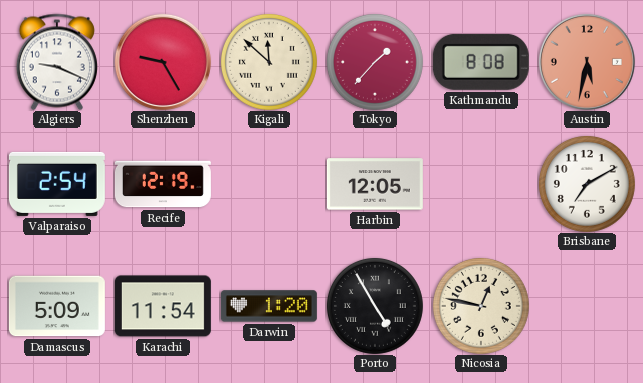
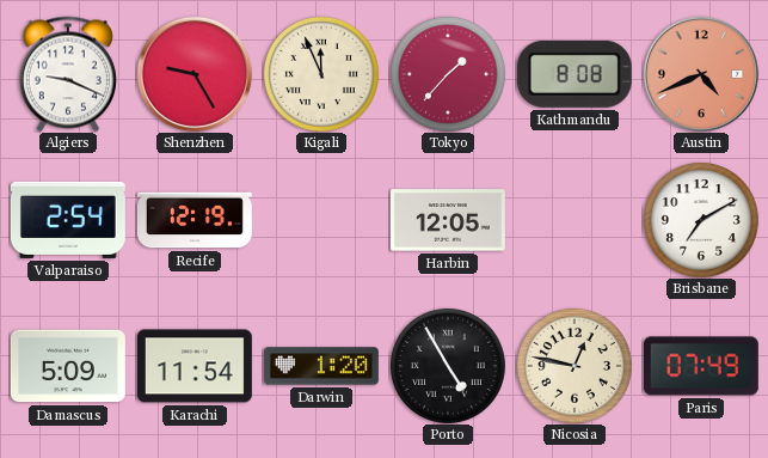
Kigali: 11:52 -> 11:56
Austin: 5:32 -> 4:41
Paris: none -> 07:49
